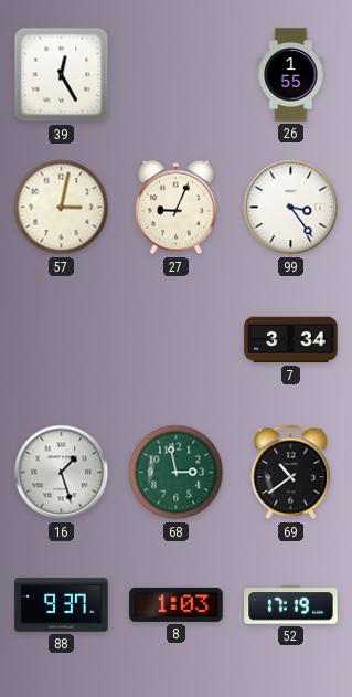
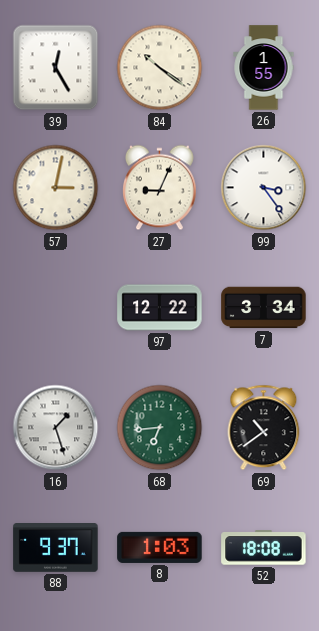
84: none -> 10:21
97: none -> 12:22
68: 2:58 -> 6:44
52: 17:19 -> 18:08
